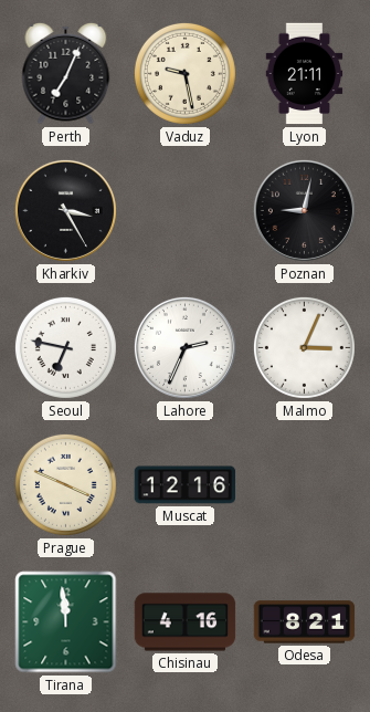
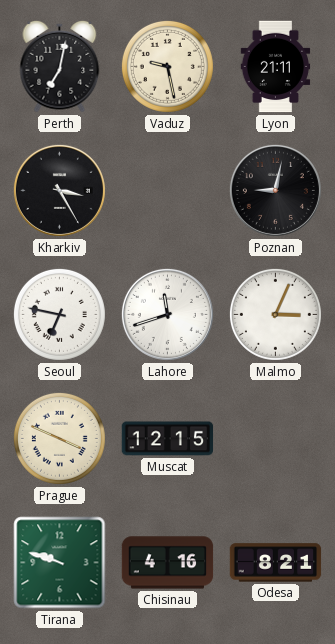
Perth: 7:04 -> 7:02
Lahore: 2:34 -> 11:42
Muscat: 12:16 -> 12:15
Tirana: 11:59 -> 9:48
